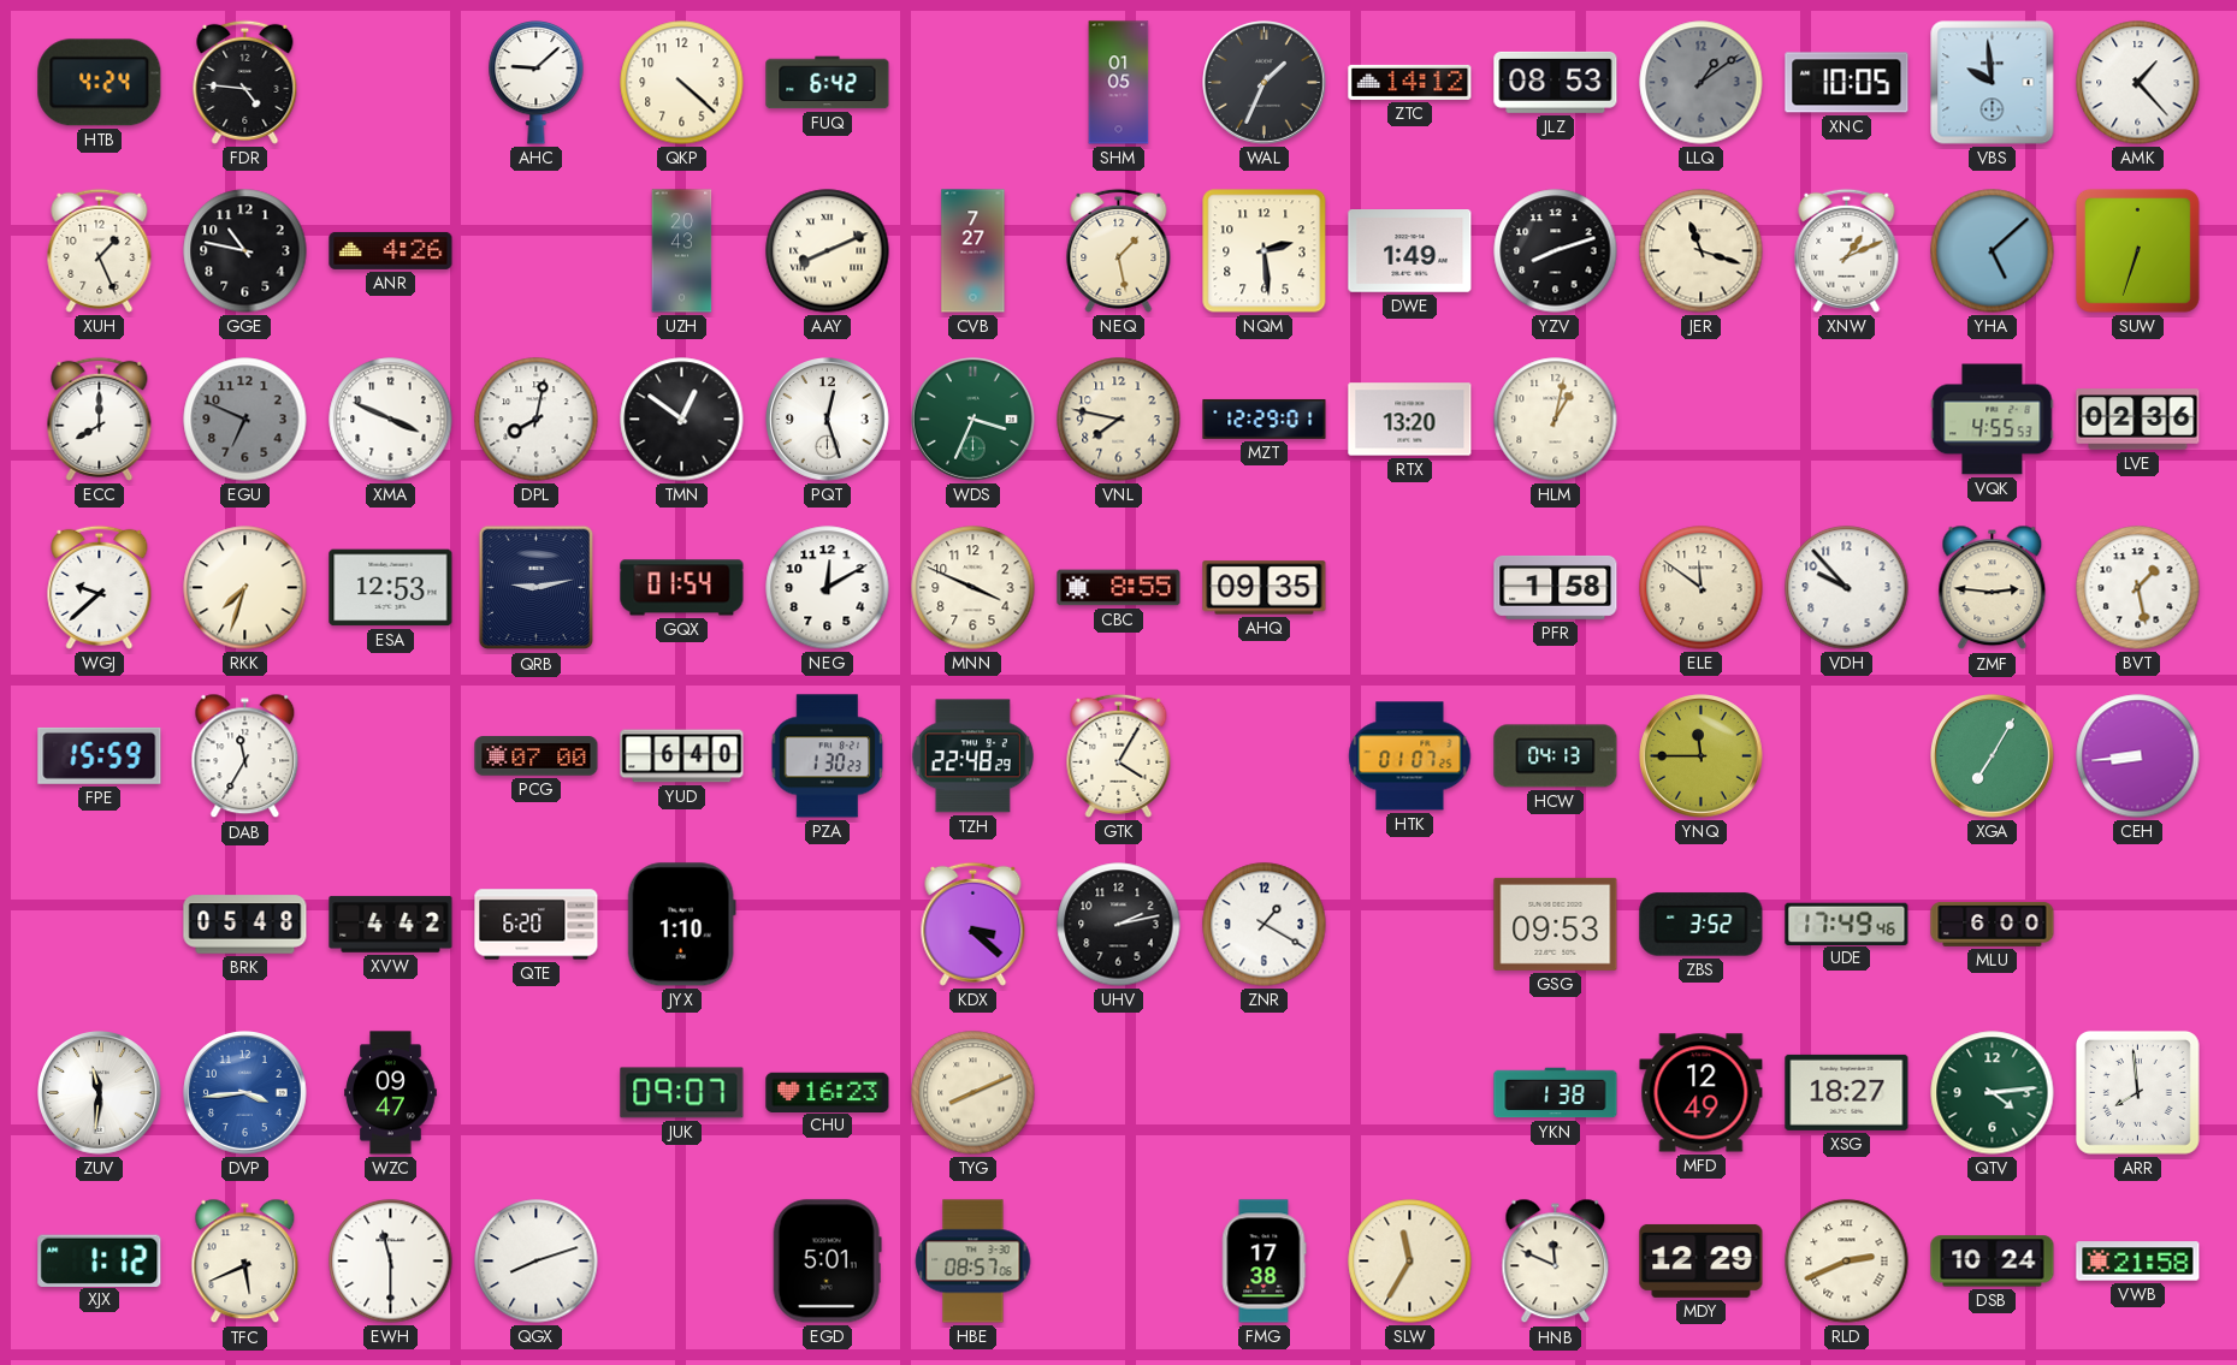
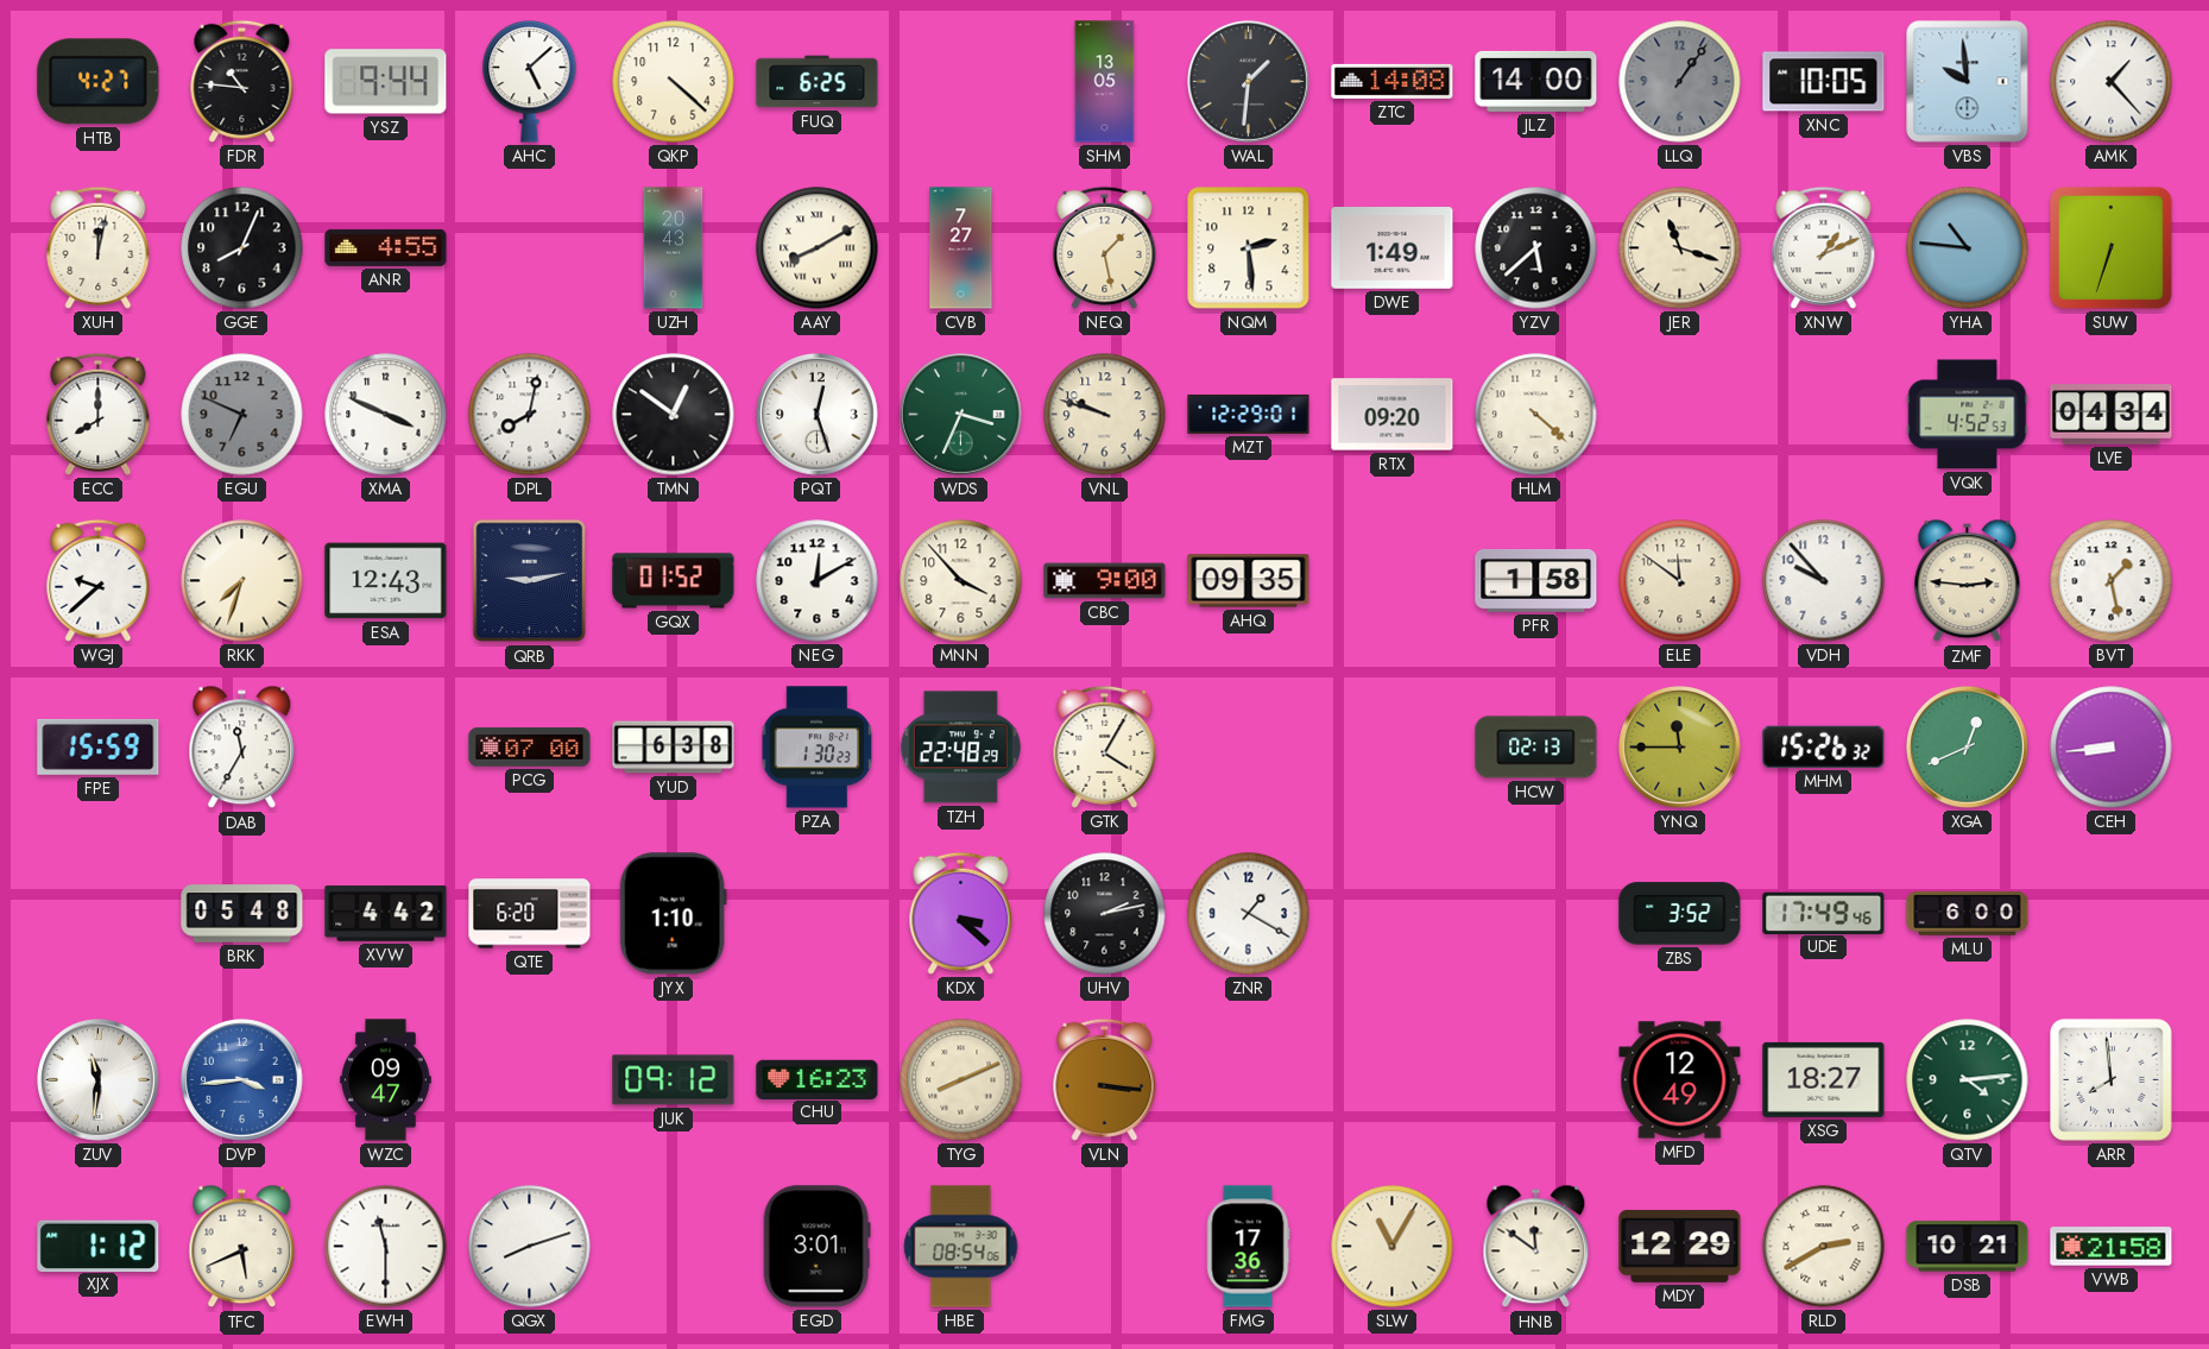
HTB: 4:24 -> 4:27
FDR: 4:46 -> 10:46
YSZ: none -> 9:44
AHC: 9:08 -> 5:08
FUQ: 6:42 -> 6:25
SHM: 01:05 -> 13:05
WAL: 1:34 -> 1:31
ZTC: 14:12 -> 14:08
JLZ: 08:53 -> 14:00
LLQ: 1:09 -> 1:06
XUH: 1:26 -> 12:02
GGE: 10:47 -> 8:04
ANR: 4:26 -> 4:55
AAY: 8:11 -> 8:10
YZV: 8:12 -> 5:38
YHA: 5:08 -> 10:46
VNL: 7:47 -> 9:48
RTX: 13:20 -> 09:20
HLM: 1:02 -> 4:22
VQK: 4:55 -> 4:52
LVE: 02:36 -> 04:34
ESA: 12:53 -> 12:43
GQX: 01:54 -> 01:52
MNN: 3:49 -> 3:53
CBC: 8:55 -> 9:00
YUD: 6:40 -> 6:38
HTK: 01:07 -> none
HCW: 04:13 -> 02:13
MHM: none -> 15:26
XGA: 7:05 -> 12:41
GSG: 09:53 -> none
JUK: 09:07 -> 09:12
VLN: none -> 3:16
YKN: 1:38 -> none
EGD: 5:01 -> 3:01
HBE: 08:57 -> 08:54
FMG: 17:38 -> 17:36
SLW: 11:35 -> 11:05
HNB: 11:49 -> 11:51
RLD: 2:41 -> 2:40
DSB: 10:24 -> 10:21
